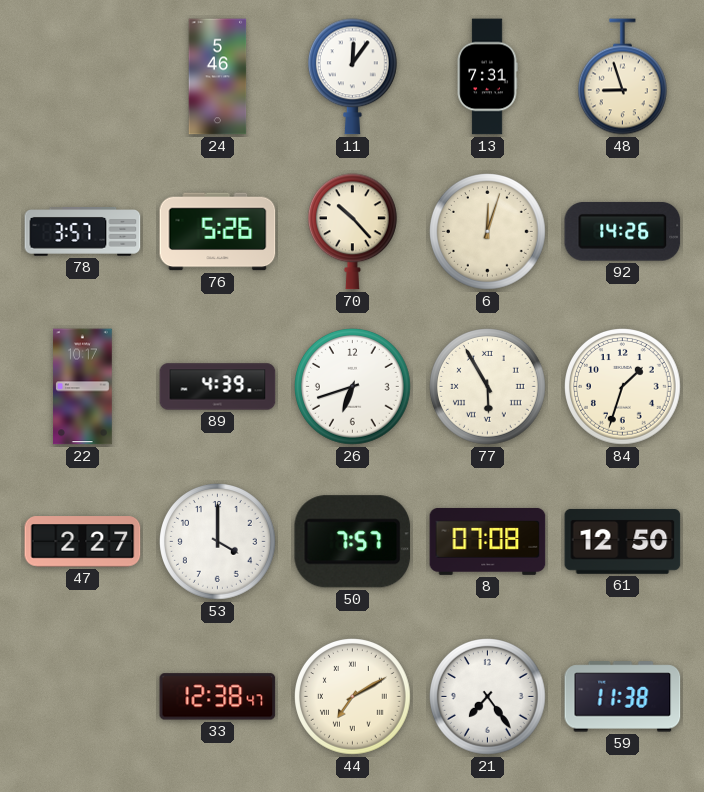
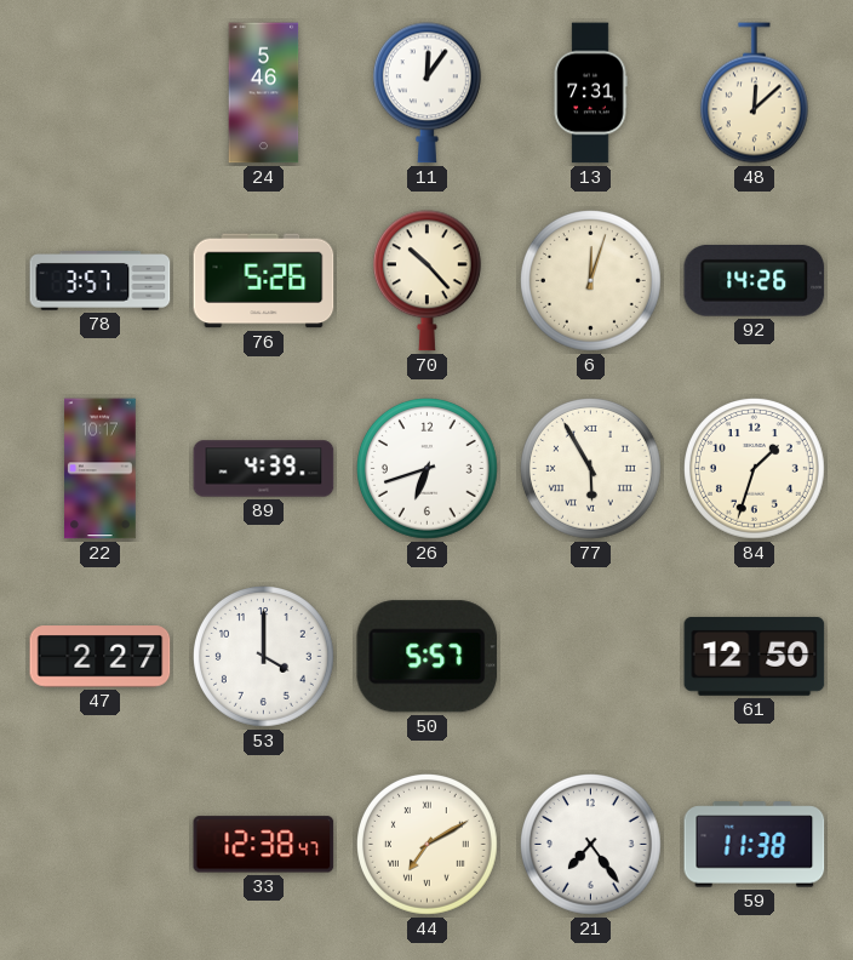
48: 8:57 -> 12:08
50: 7:57 -> 5:57
8: 07:08 -> none
